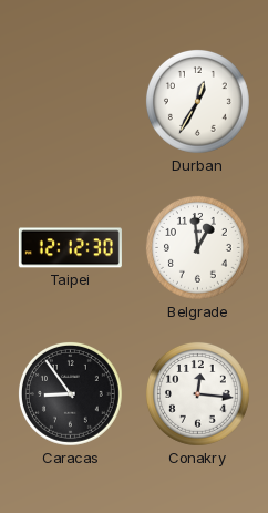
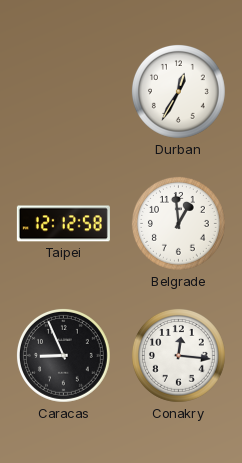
Taipei: 12:12:30 -> 12:12:58
Caracas: 8:54 -> 8:56
